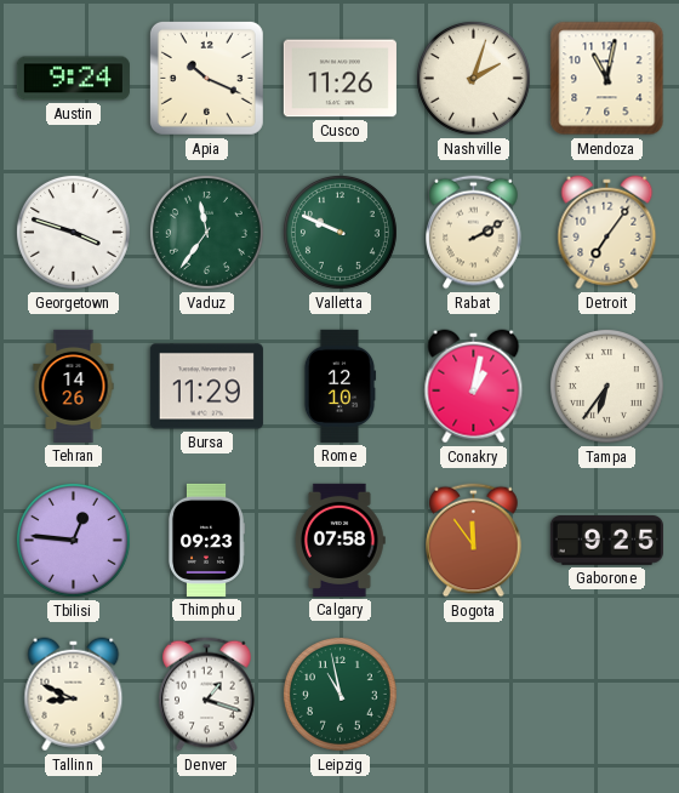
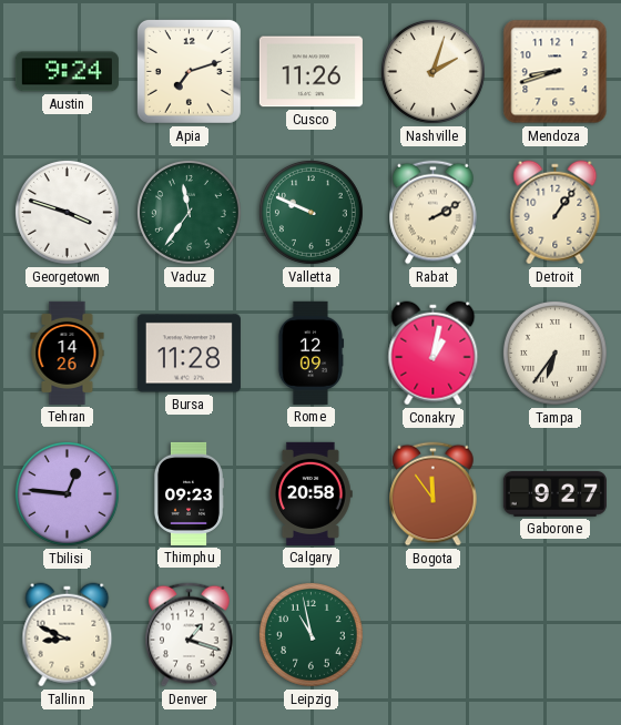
Apia: 10:19 -> 7:12
Mendoza: 11:02 -> 8:42
Detroit: 7:06 -> 1:06
Bursa: 11:29 -> 11:28
Rome: 12:10 -> 12:09
Calgary: 07:58 -> 20:58
Gaborone: 9:25 -> 9:27
